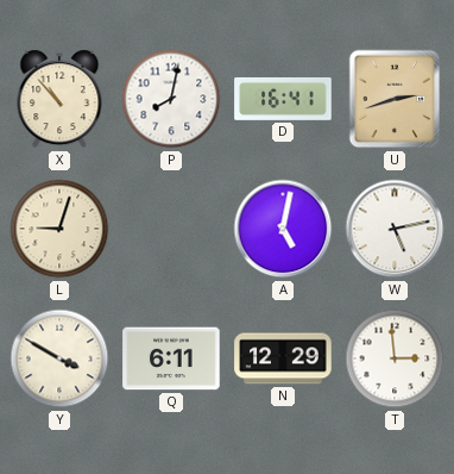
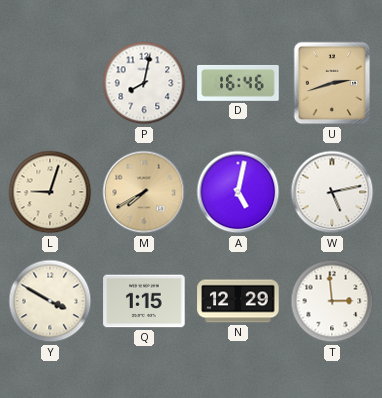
X: 10:53 -> none
D: 16:41 -> 16:46
M: none -> 7:40
Q: 6:11 -> 1:15
